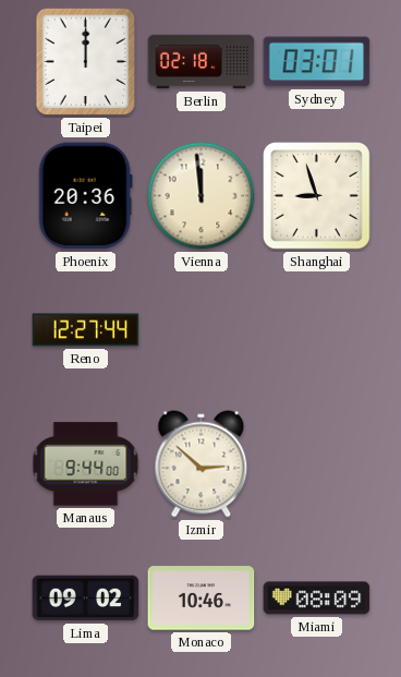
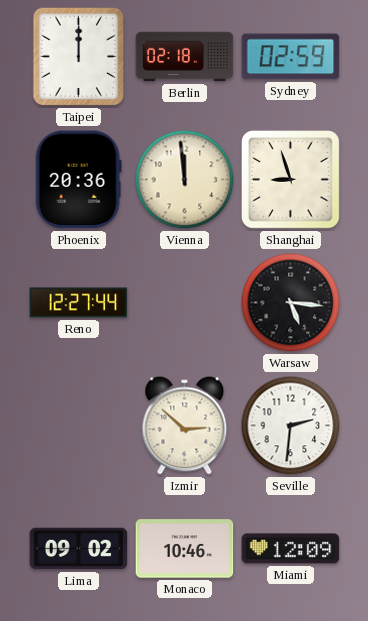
Sydney: 03:01 -> 02:59
Warsaw: none -> 5:16
Manaus: 9:44 -> none
Seville: none -> 2:31
Miami: 08:09 -> 12:09
